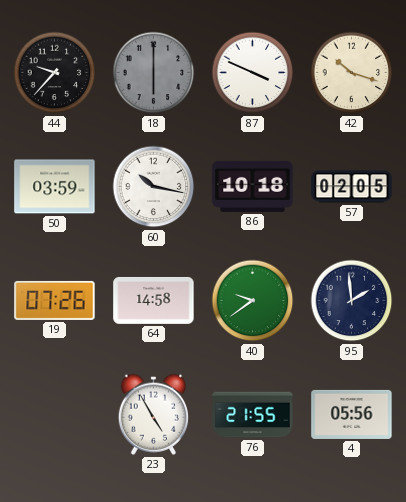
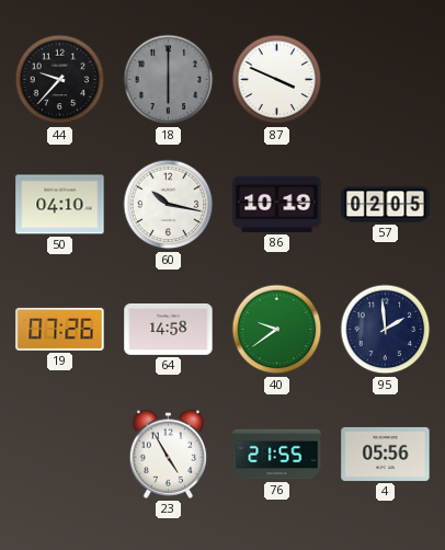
42: 10:18 -> none
50: 03:59 -> 04:10
86: 10:18 -> 10:19
